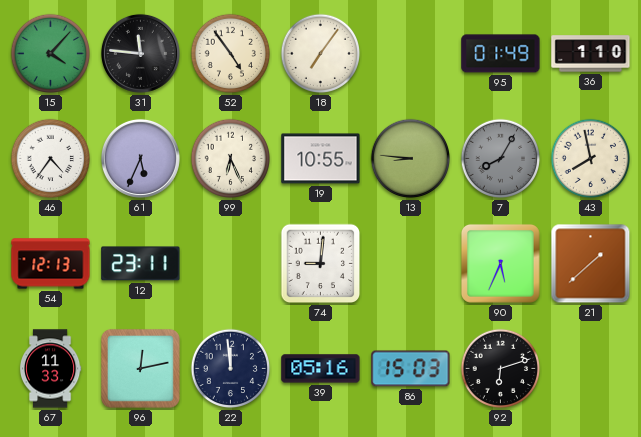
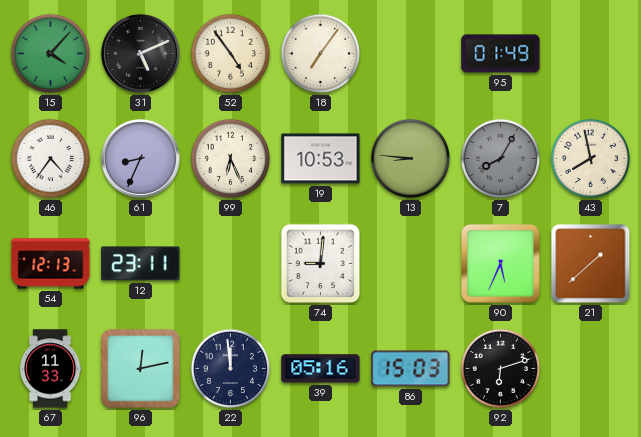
31: 11:46 -> 5:11
36: 1:10 -> none
61: 5:34 -> 8:34
19: 10:55 -> 10:53
